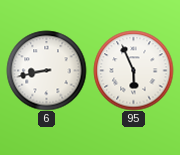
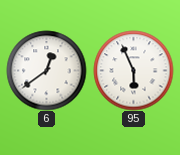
6: 8:43 -> 12:39
